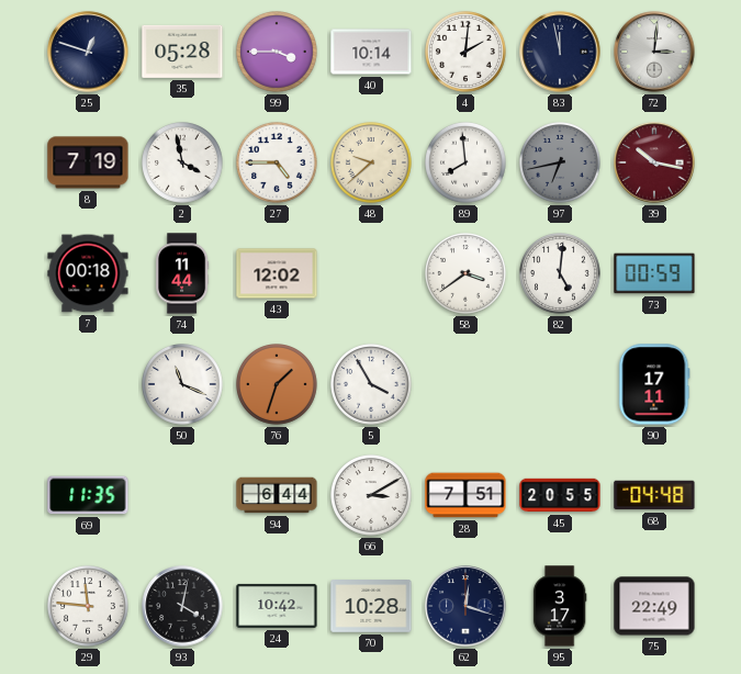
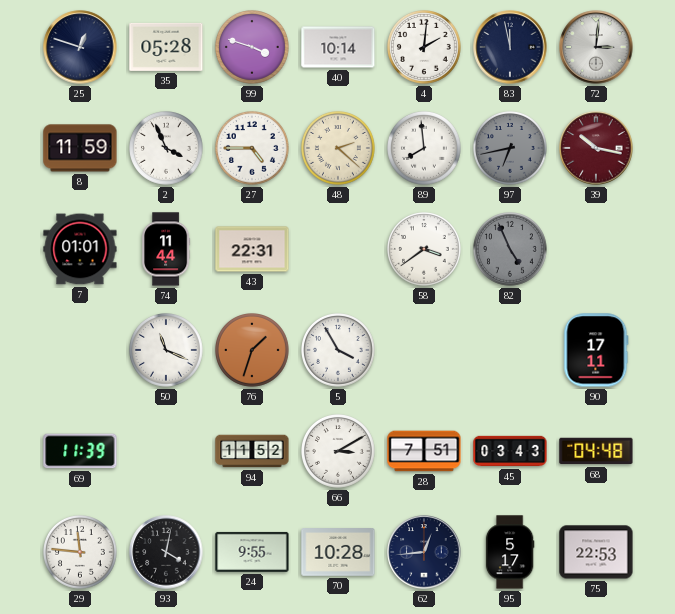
99: 3:45 -> 3:48
8: 7:19 -> 11:59
2: 3:58 -> 3:56
48: 9:38 -> 2:22
7: 00:18 -> 01:01
43: 12:02 -> 22:31
82: 5:01 -> 4:56
82 dial: white -> grey
73: 00:59 -> none
69: 11:35 -> 11:39
94: 6:44 -> 11:52
45: 20:55 -> 03:43
24: 10:42 -> 9:55
62: 12:18 -> 12:44
95: 3:17 -> 5:17
75: 22:49 -> 22:53
